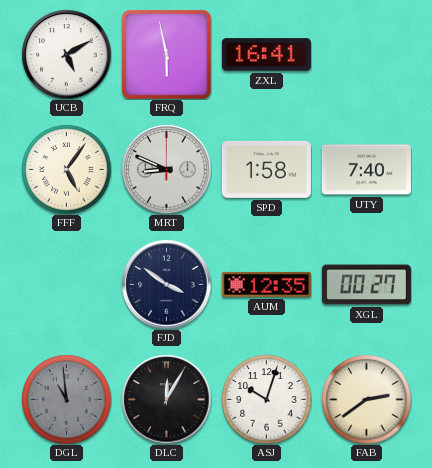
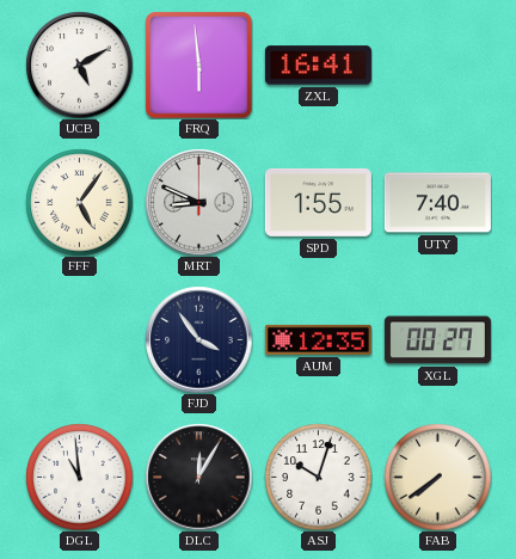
FRQ: 5:58 -> 5:59
SPD: 1:58 -> 1:55
FJD: 3:51 -> 3:54
DGL dial: grey -> white
FAB: 2:39 -> 7:39
